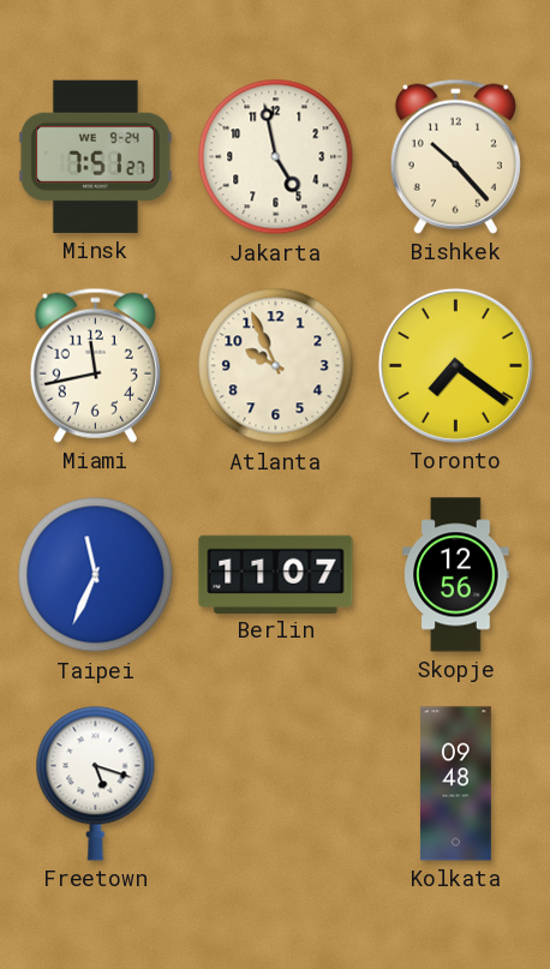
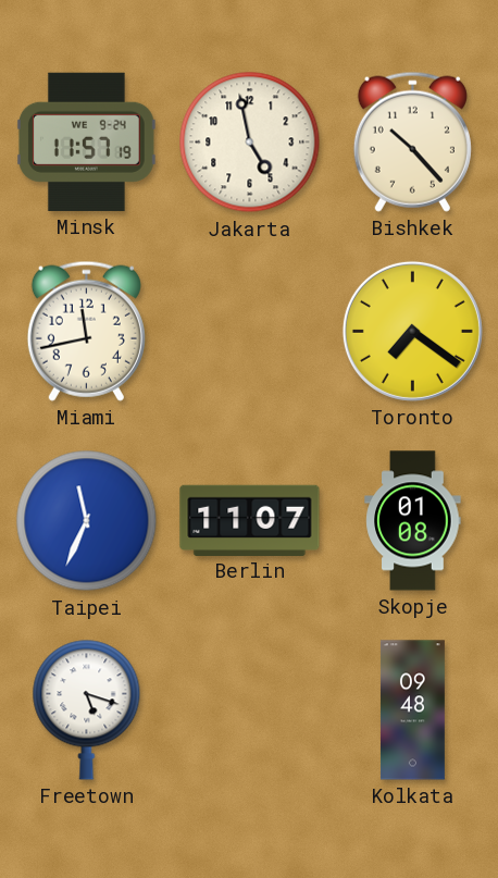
Minsk: 7:51 -> 11:57
Atlanta: 9:56 -> none
Skopje: 12:56 -> 01:08
